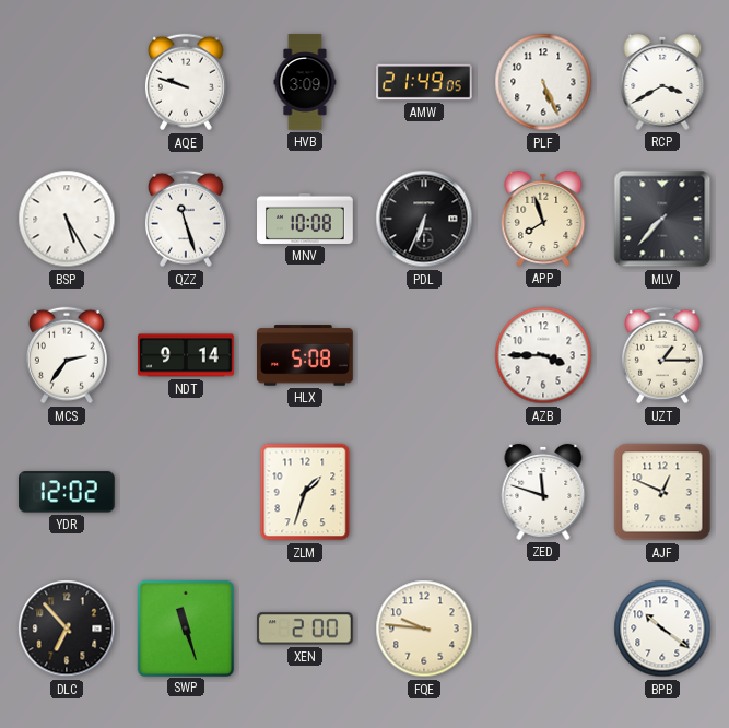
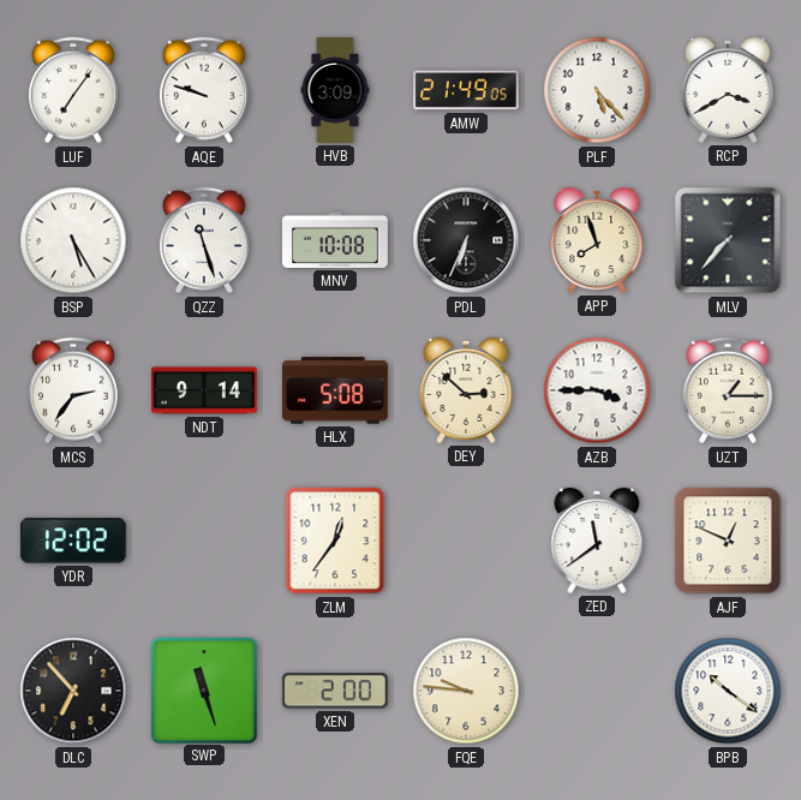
LUF: none -> 7:06
PLF: 5:26 -> 5:23
DEY: none -> 2:52
ZLM: 1:33 -> 12:36
ZED: 11:48 -> 11:39
